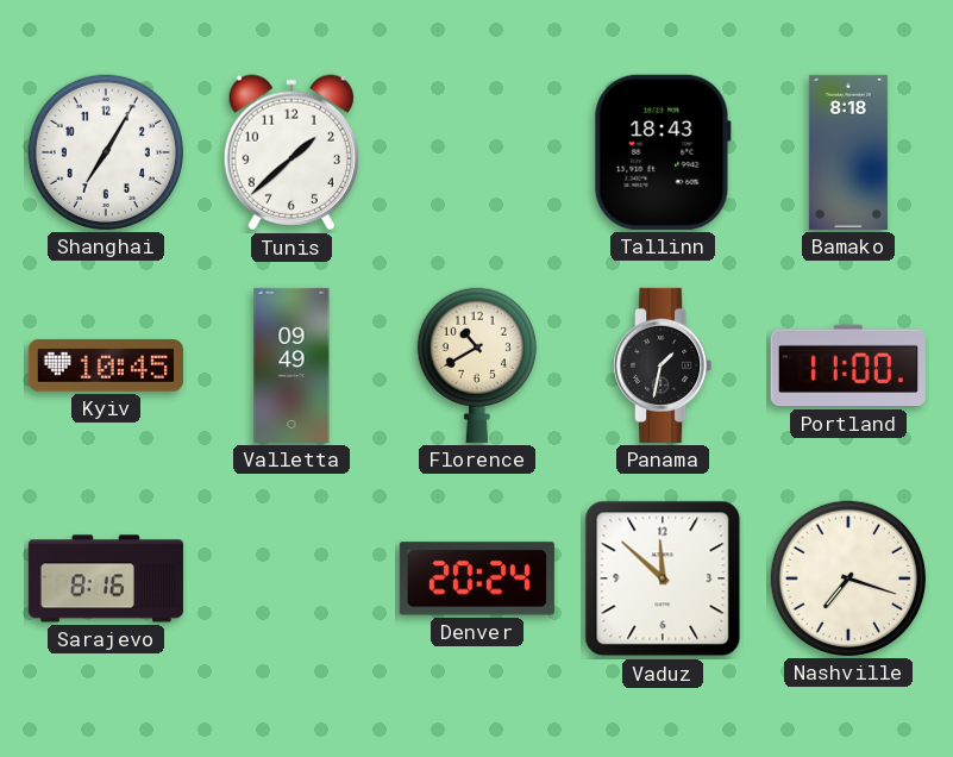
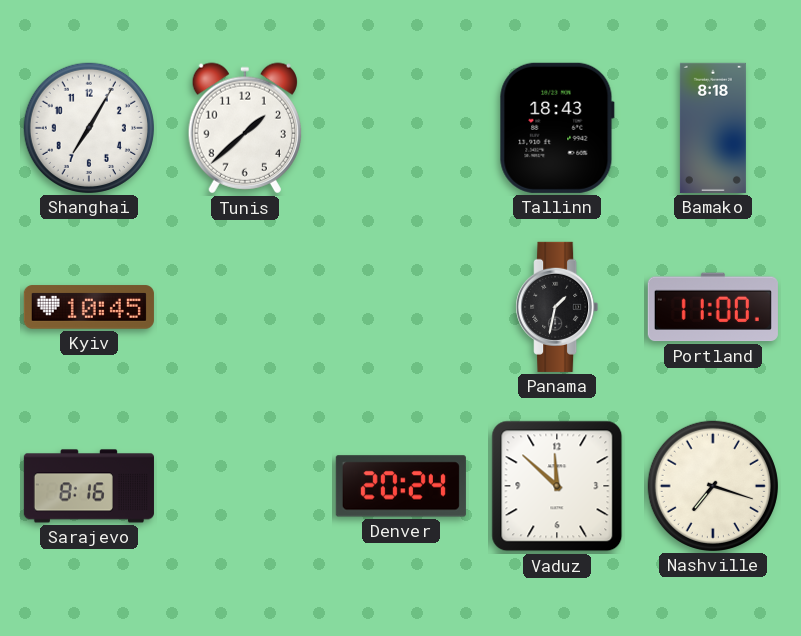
Valletta: 09:49 -> none
Florence: 10:40 -> none
